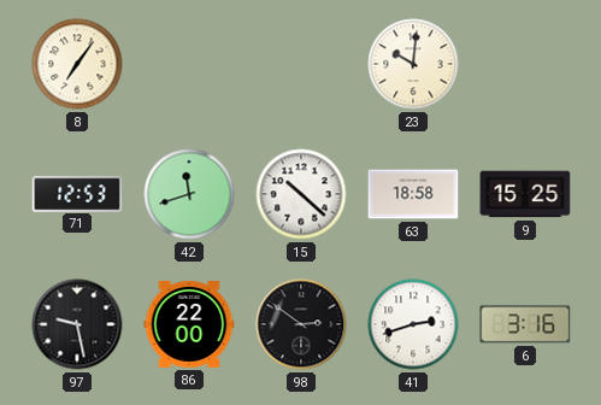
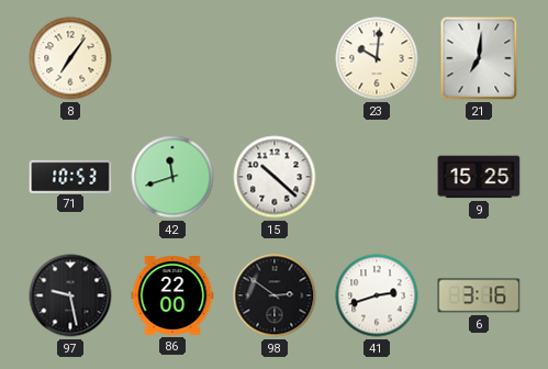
21: none -> 7:01
71: 12:53 -> 10:53
63: 18:58 -> none
